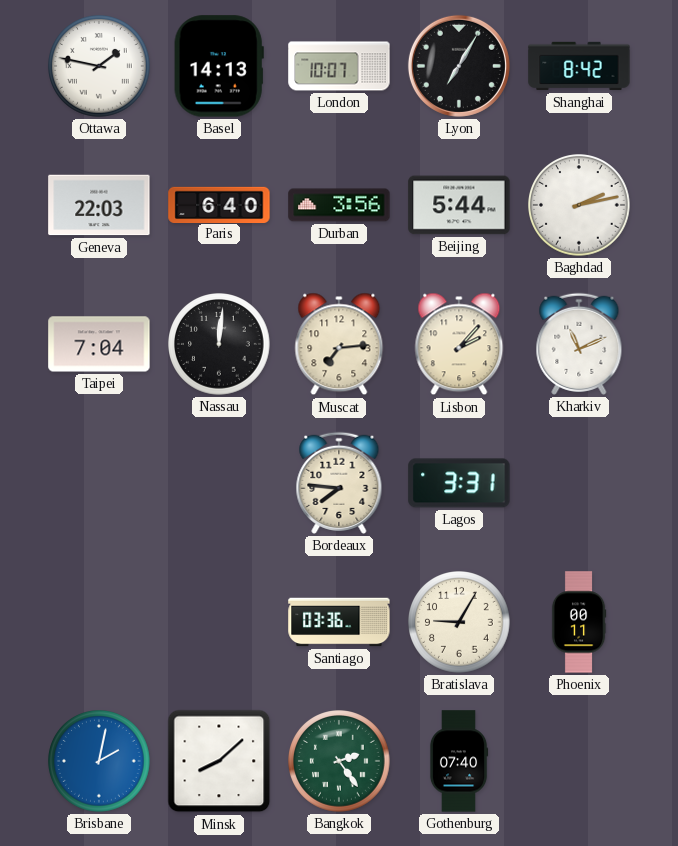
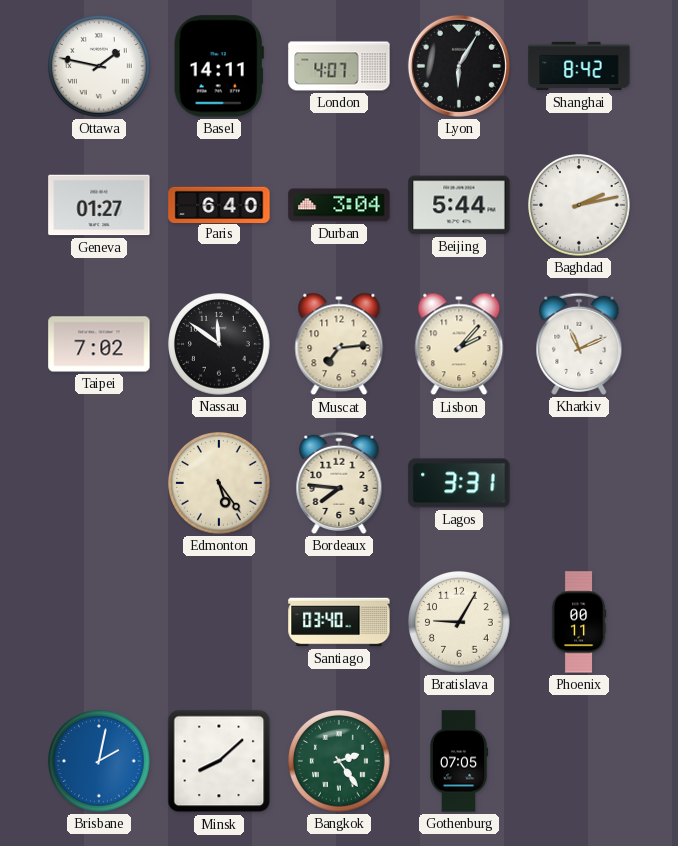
Basel: 14:13 -> 14:11
London: 10:07 -> 4:07
Lyon: 7:05 -> 6:05
Geneva: 22:03 -> 01:27
Durban: 3:56 -> 3:04
Taipei: 7:04 -> 7:02
Nassau: 12:01 -> 11:51
Edmonton: none -> 5:24
Santiago: 03:36 -> 03:40
Gothenburg: 07:40 -> 07:05
